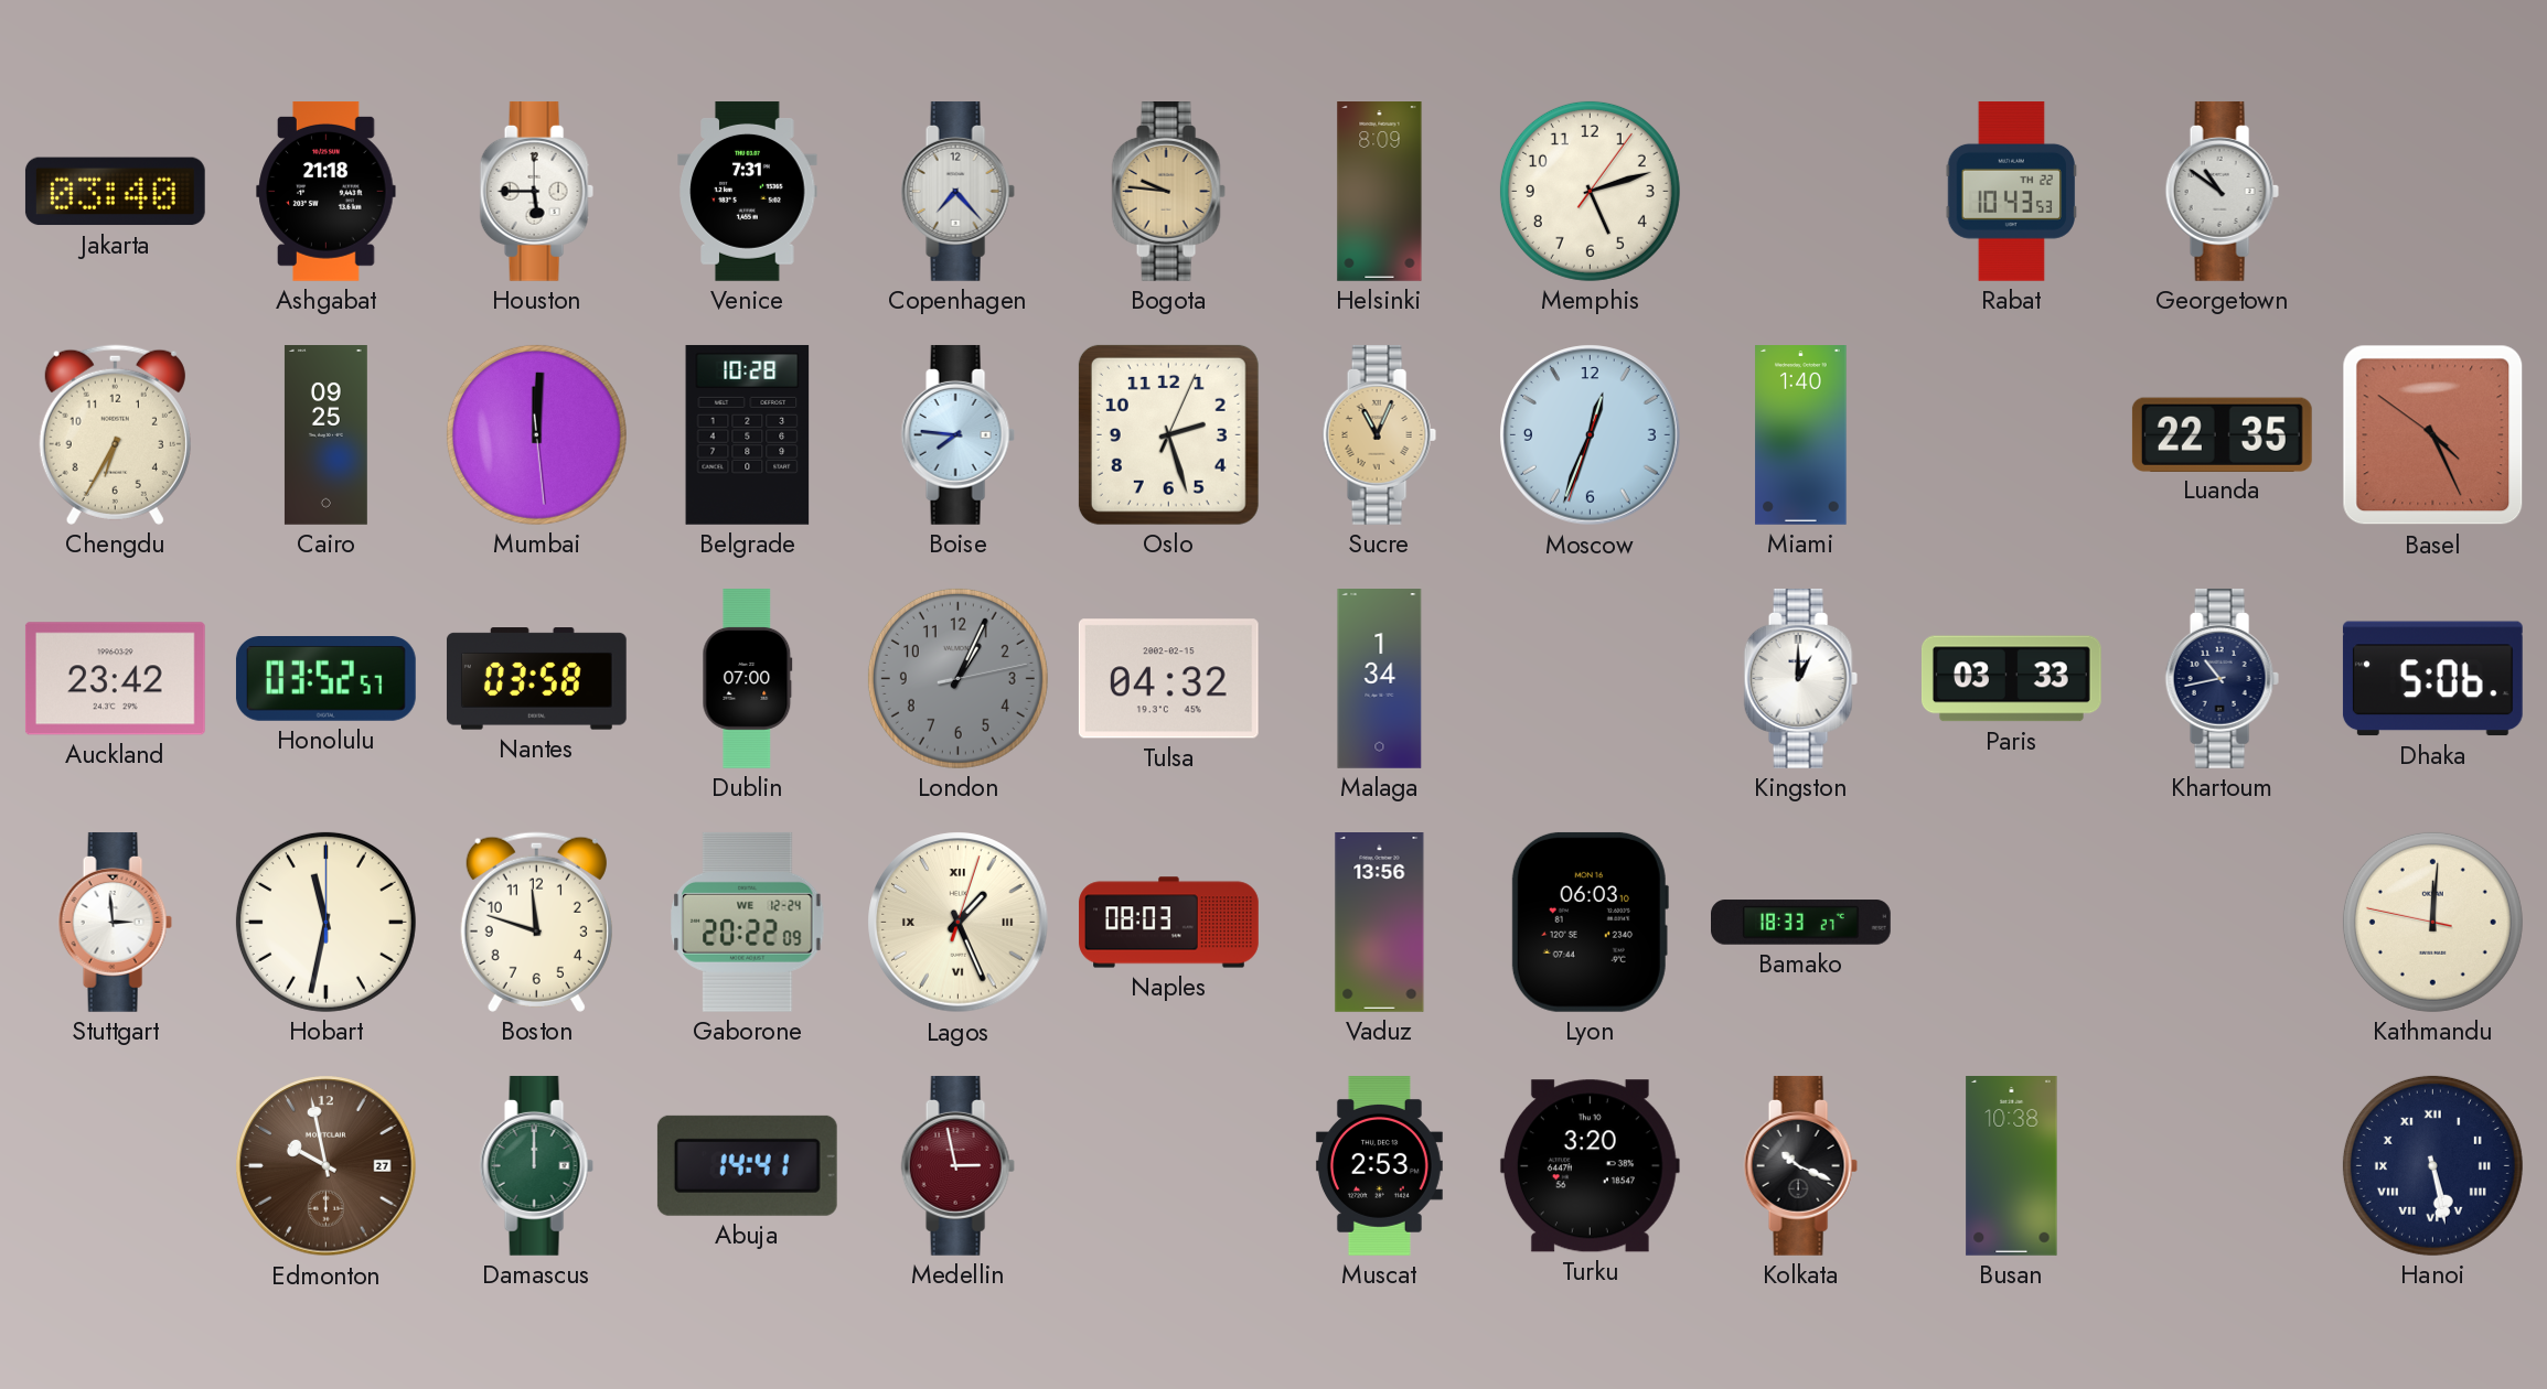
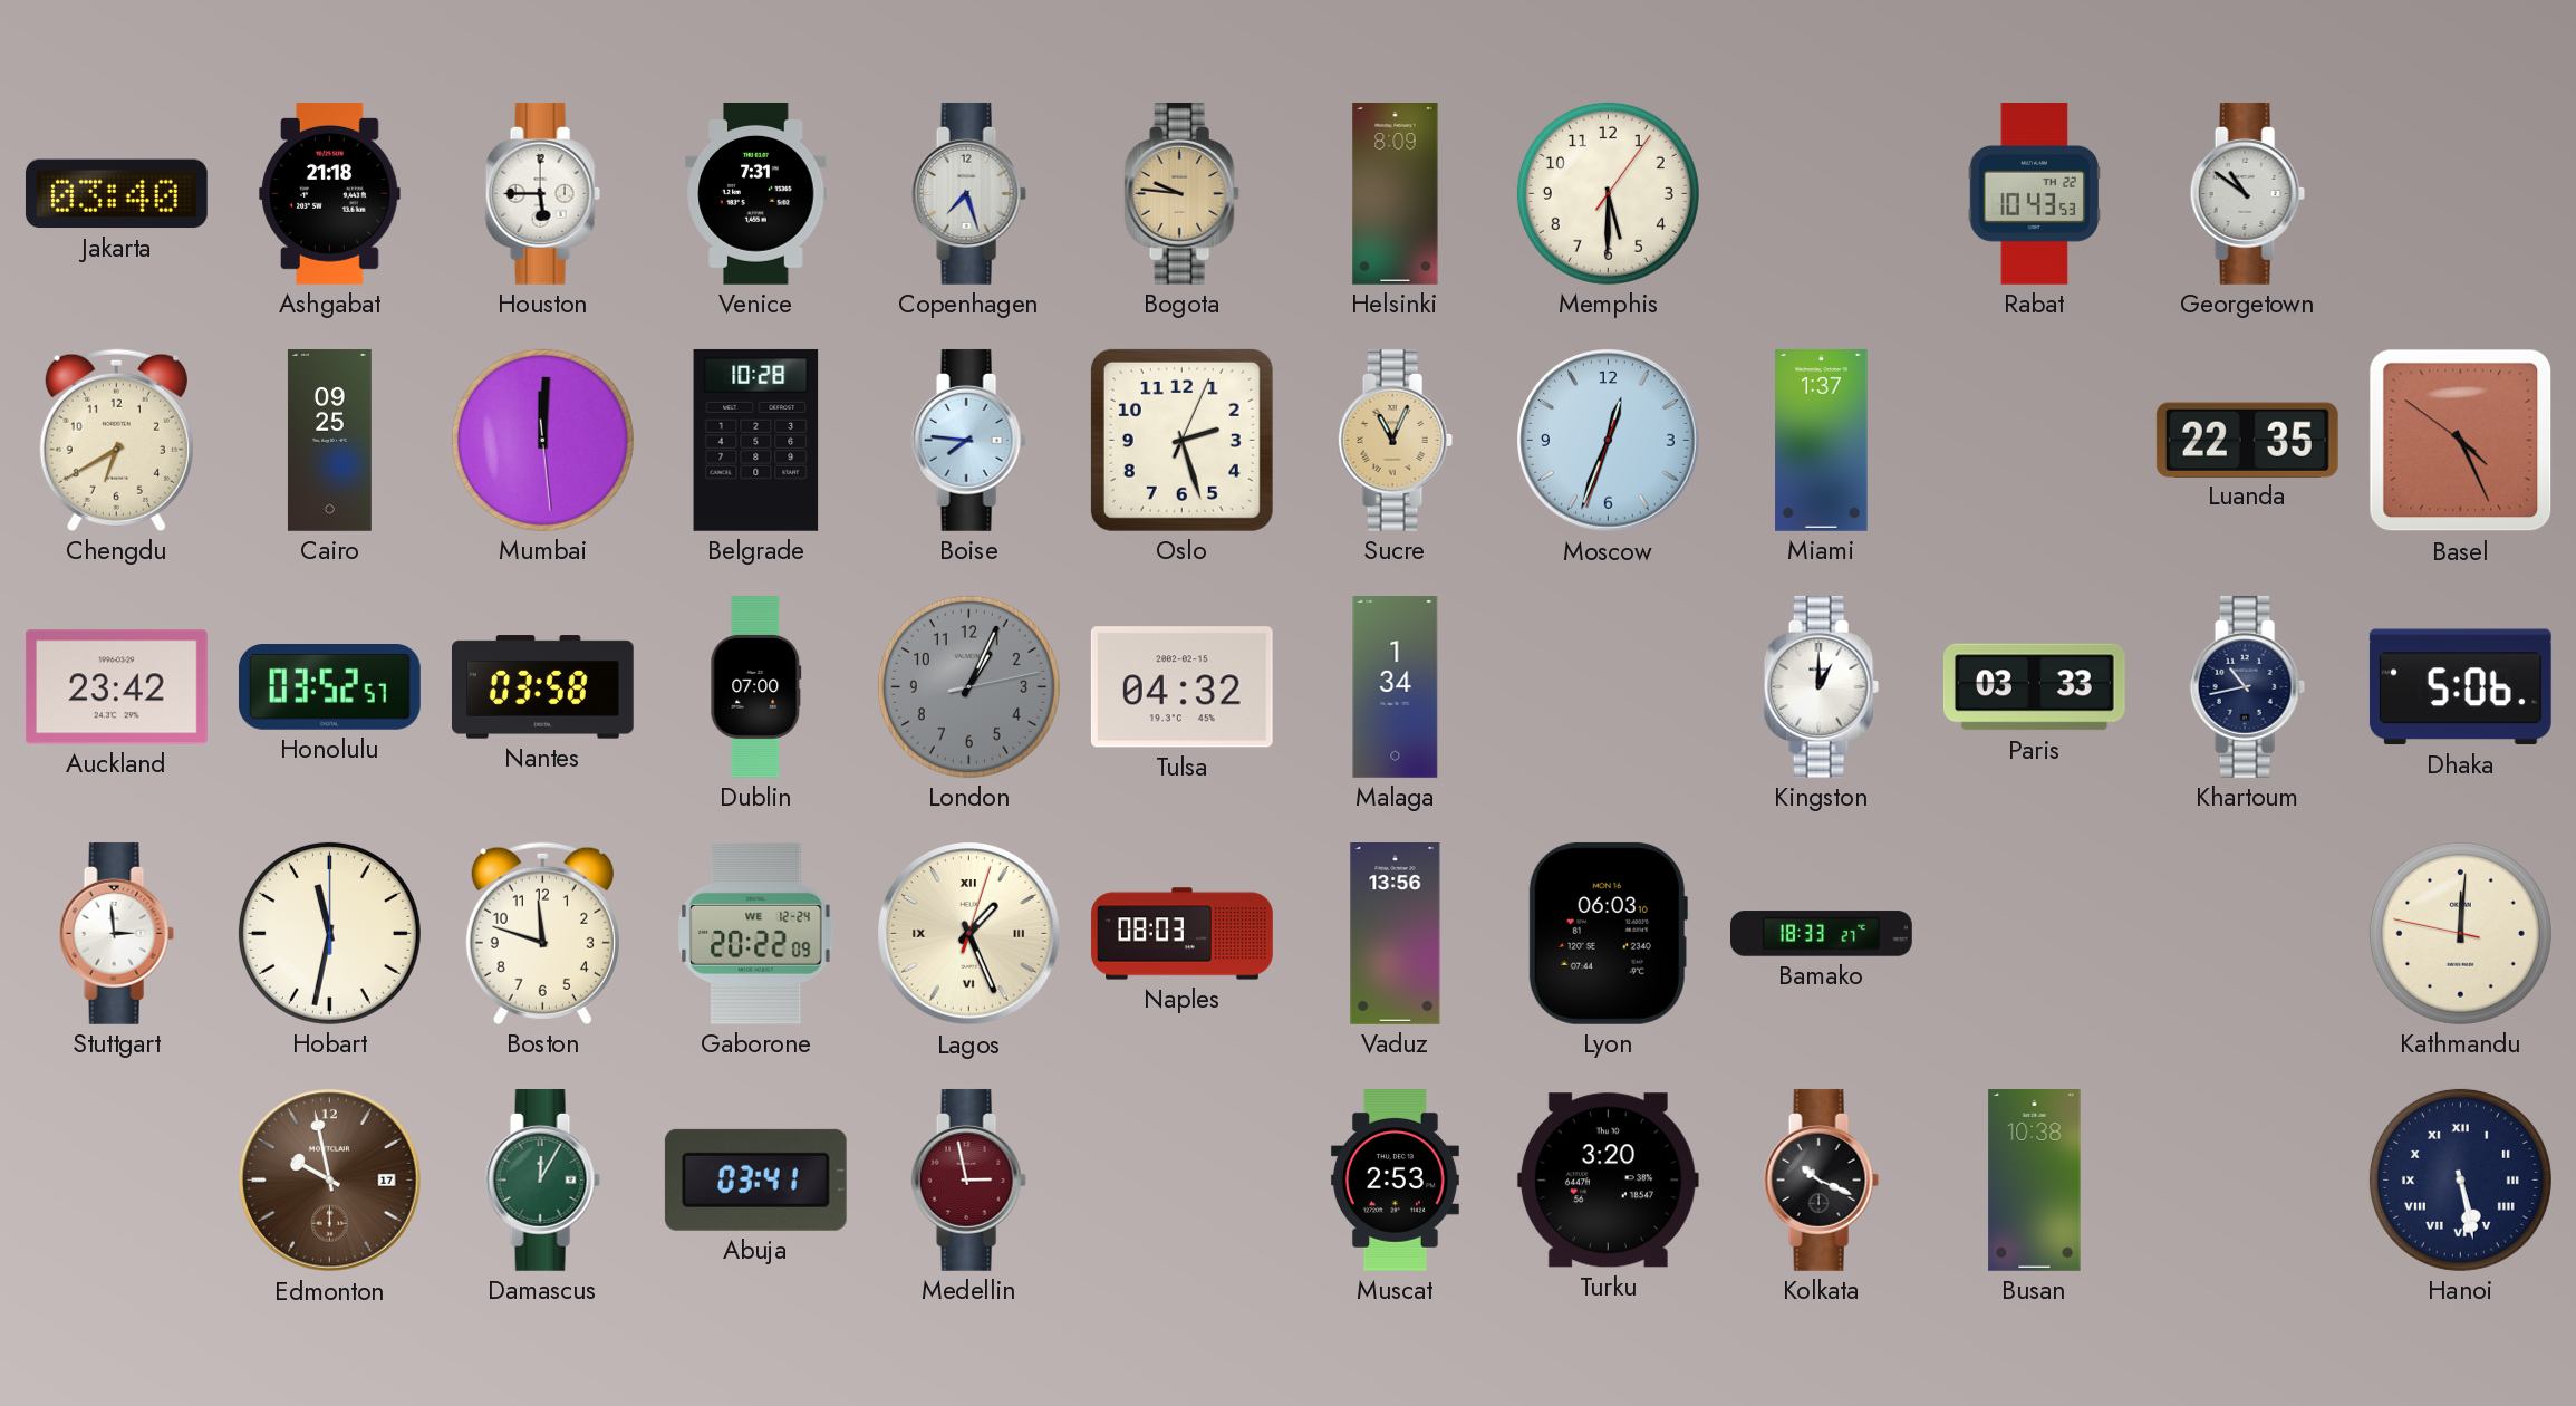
Copenhagen: 7:23 -> 7:27
Memphis: 5:12 -> 5:30
Chengdu: 6:35 -> 6:40
Miami: 1:40 -> 1:37
Edmonton date: 27 -> 17
Damascus: 12:00 -> 12:05
Abuja: 14:41 -> 03:41
